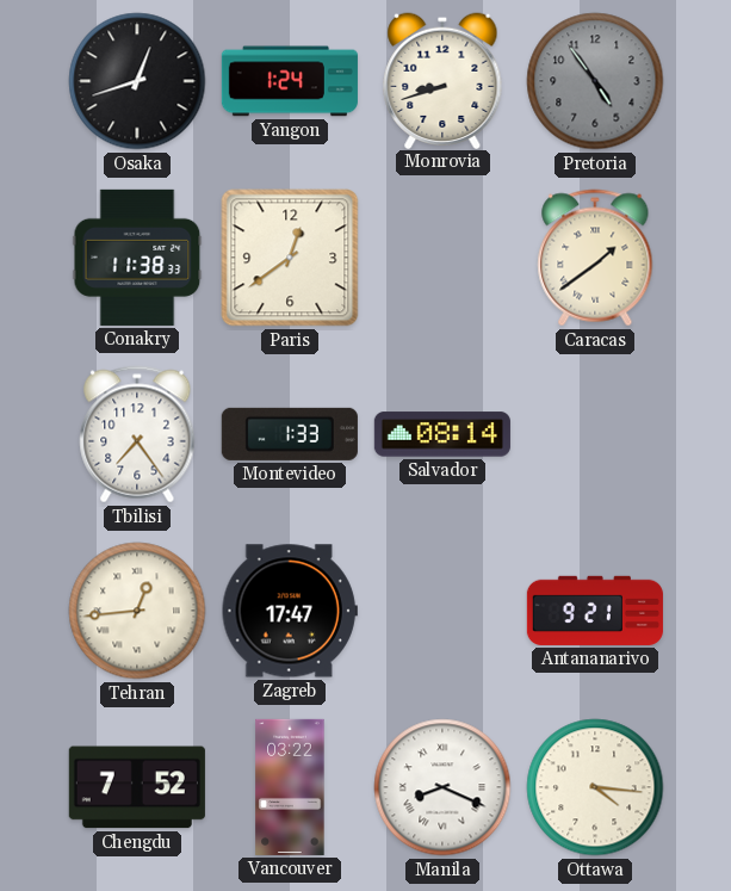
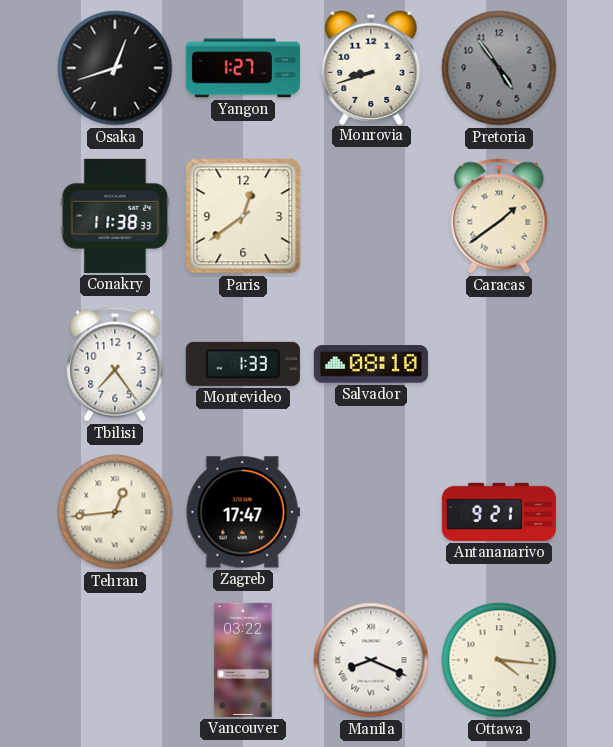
Yangon: 1:24 -> 1:27
Salvador: 08:14 -> 08:10
Chengdu: 7:52 -> none
